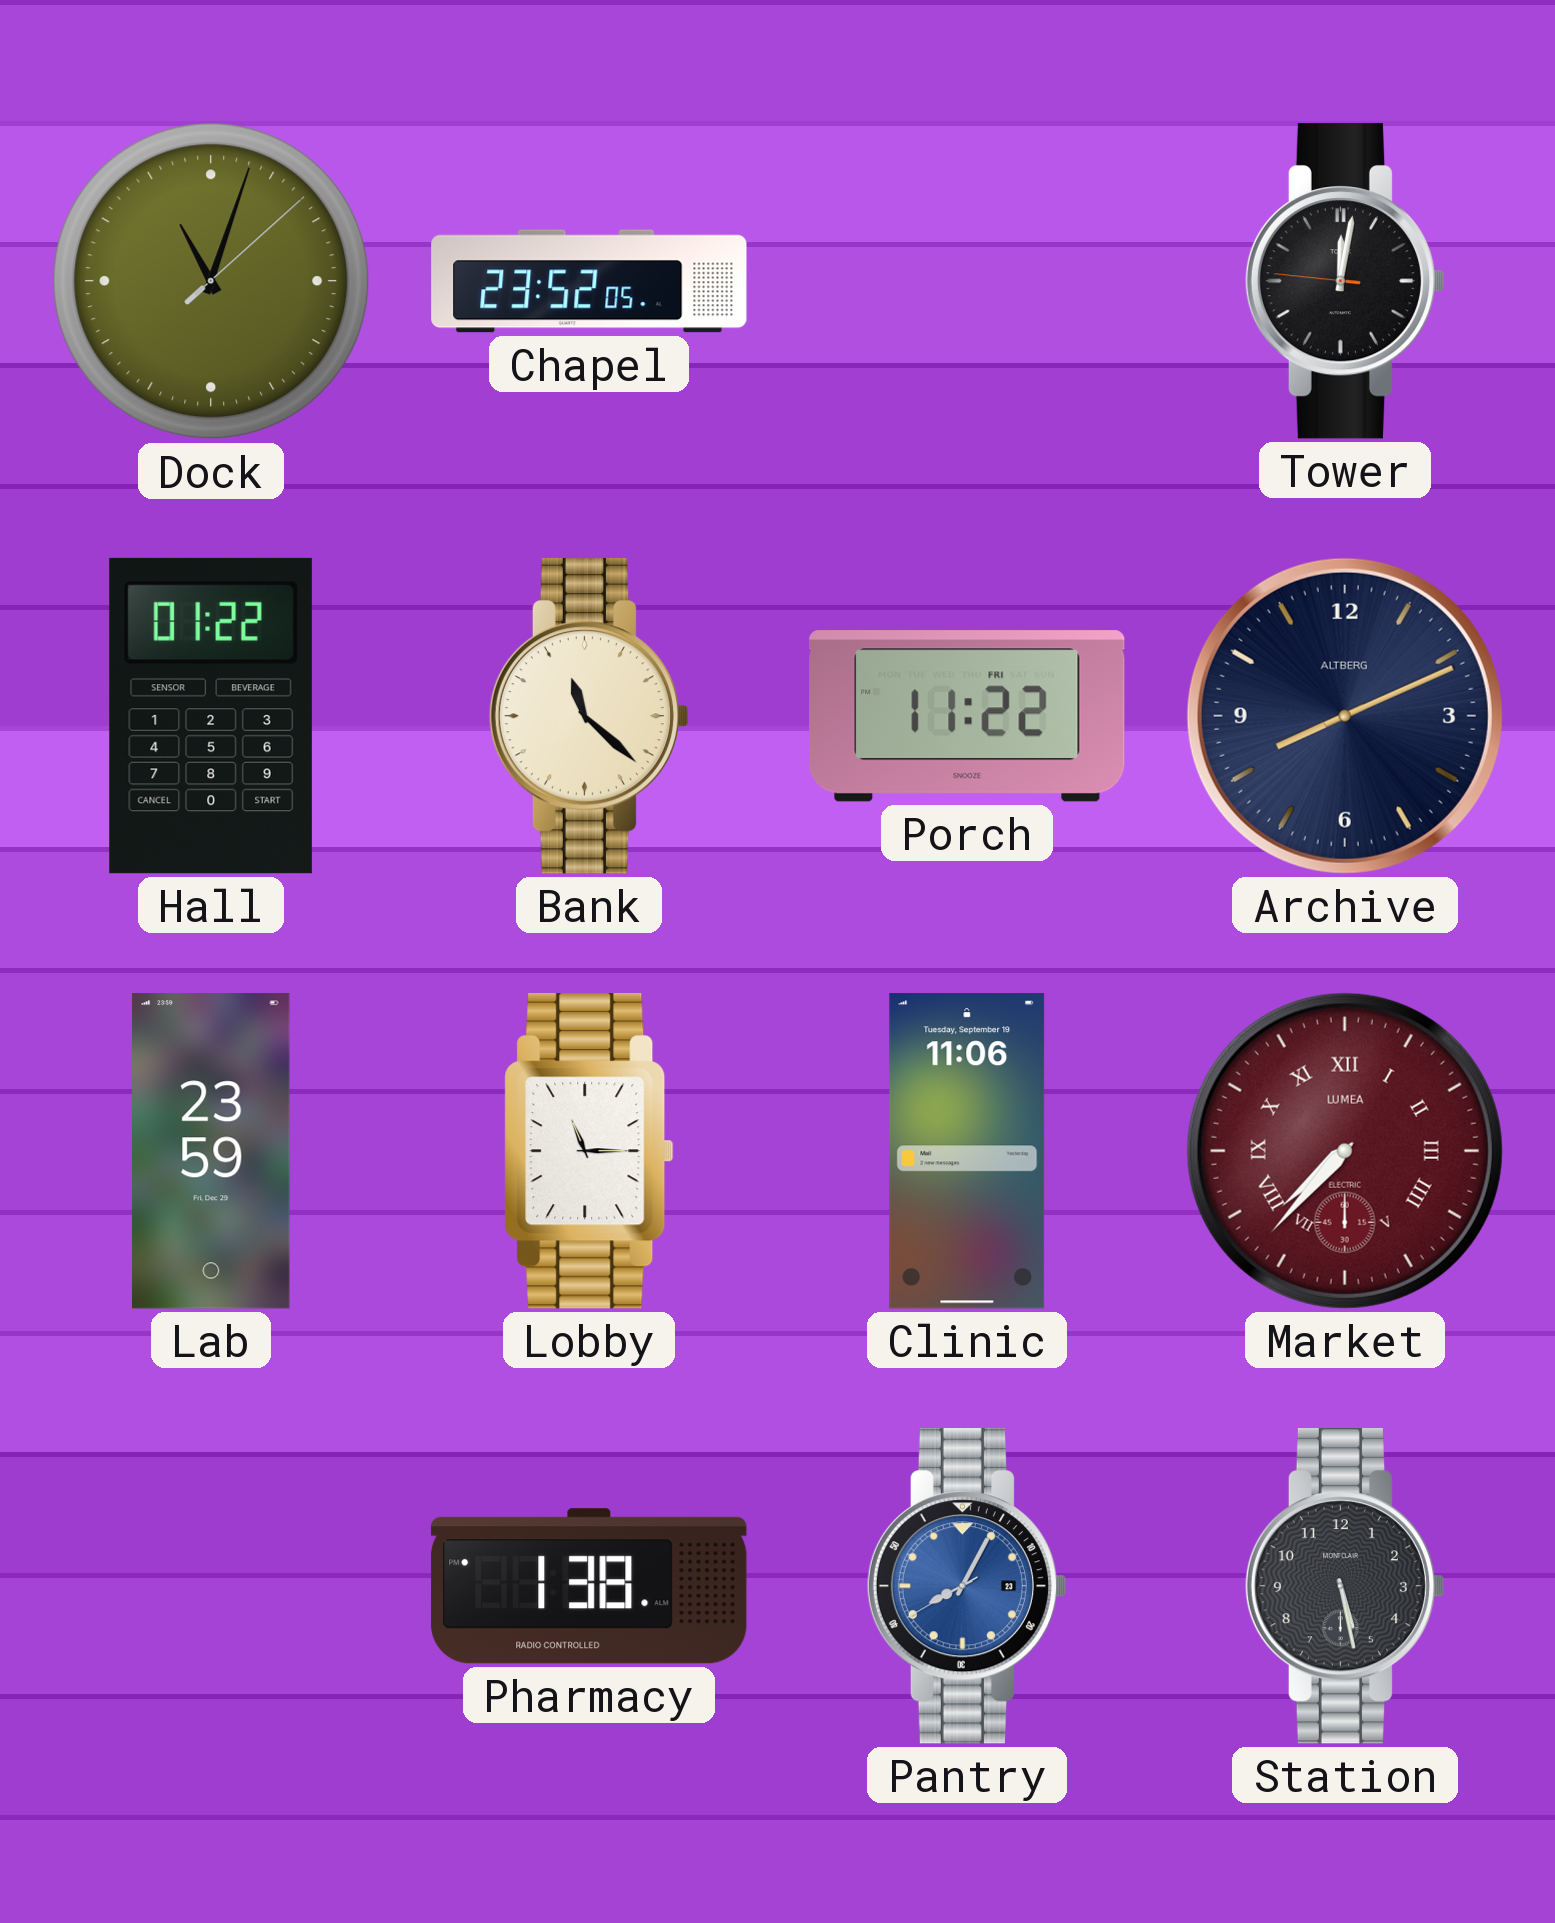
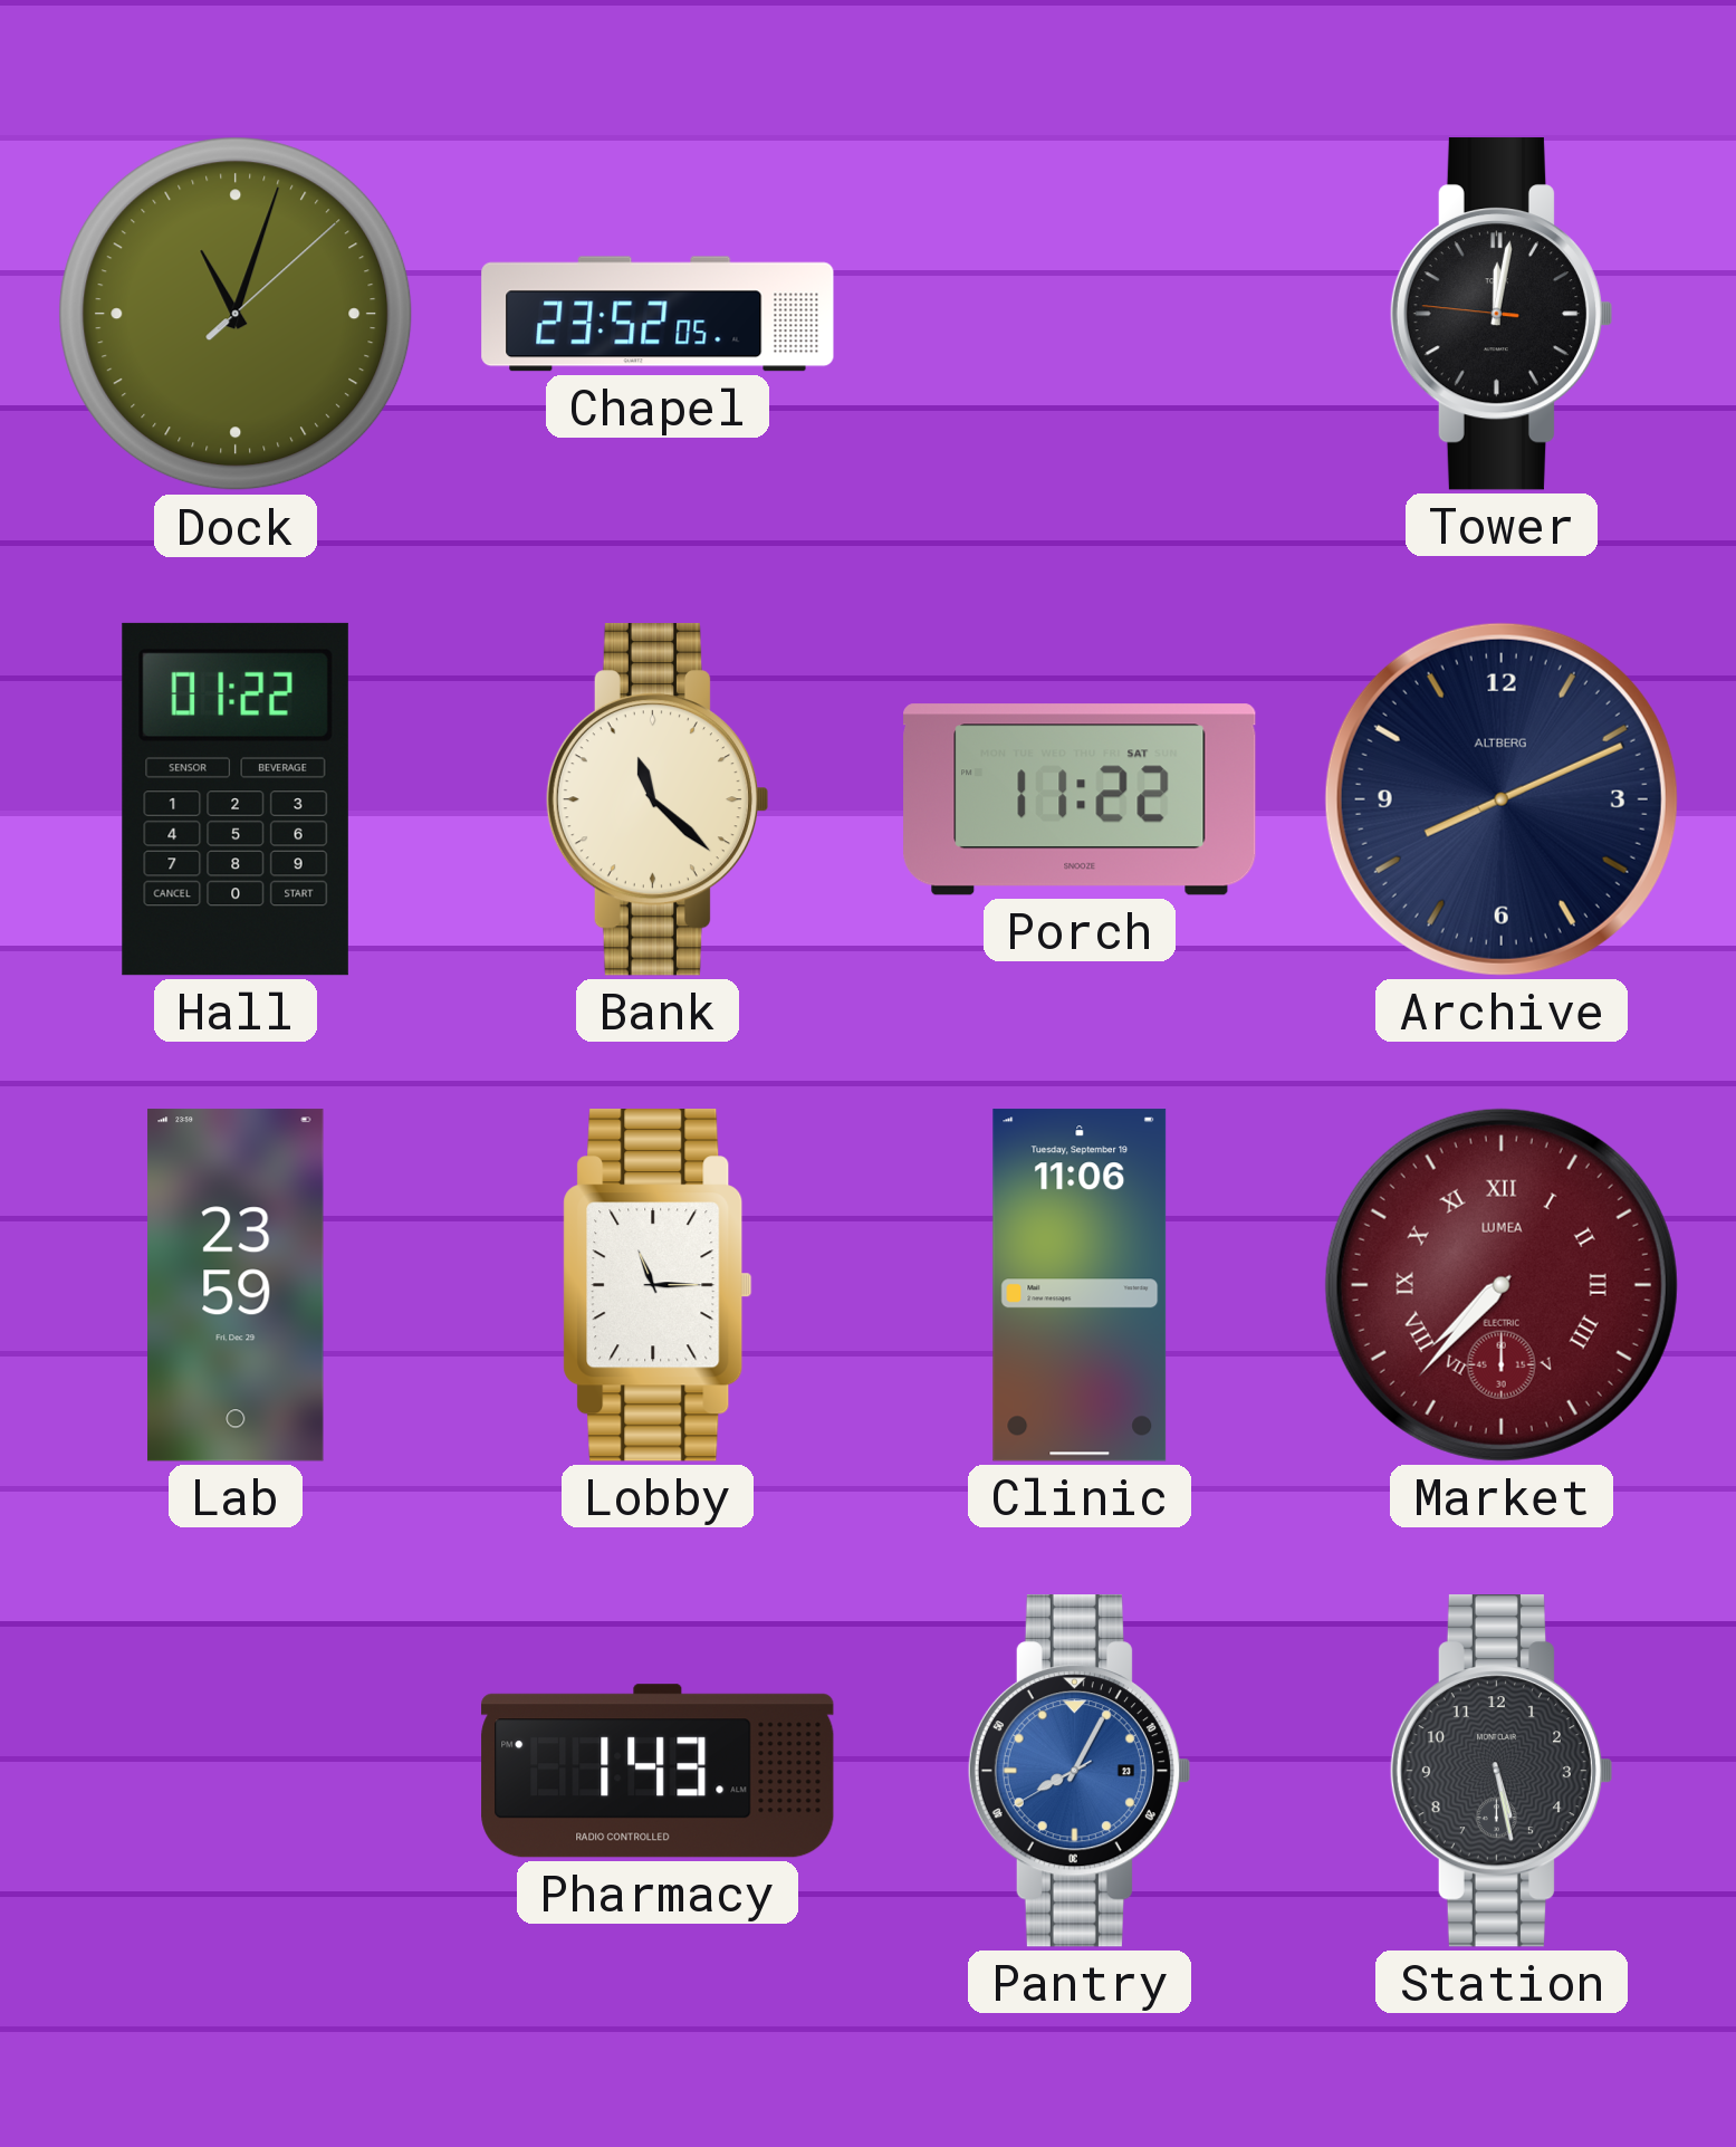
Porch date: FRI -> SAT
Pharmacy: 1:38 -> 1:43
